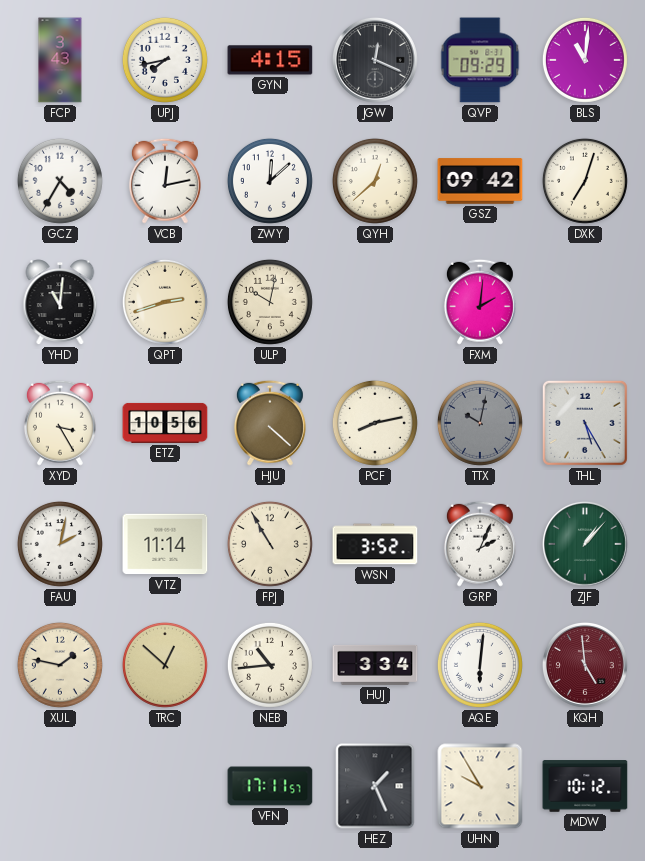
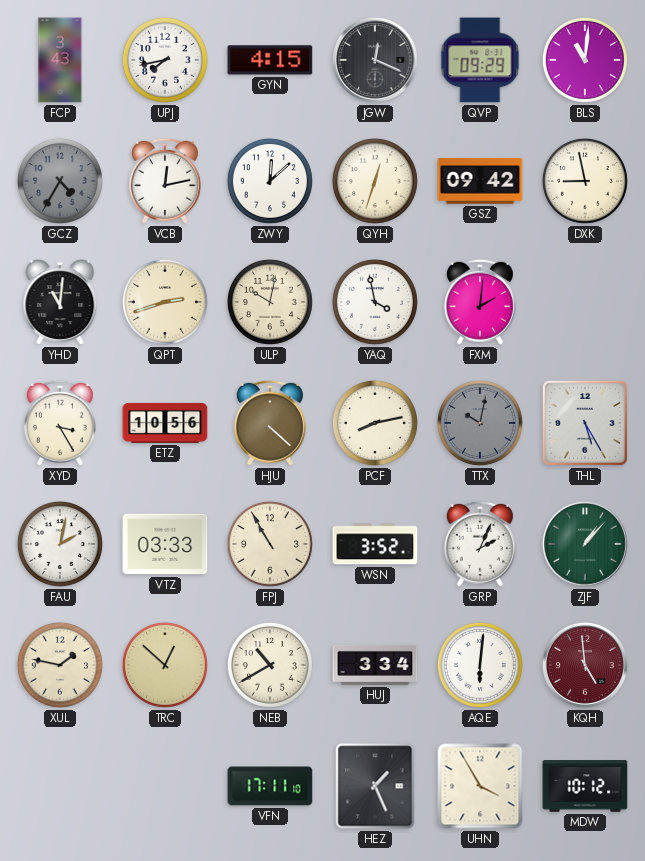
GCZ dial: white -> grey
QYH: 12:38 -> 12:33
DXK: 7:03 -> 8:58
YAQ: none -> 3:58
VTZ: 11:14 -> 03:33
NEB: 10:44 -> 10:40
VFN: 17:11:57 -> 17:11:10
UHN: 9:55 -> 3:55
